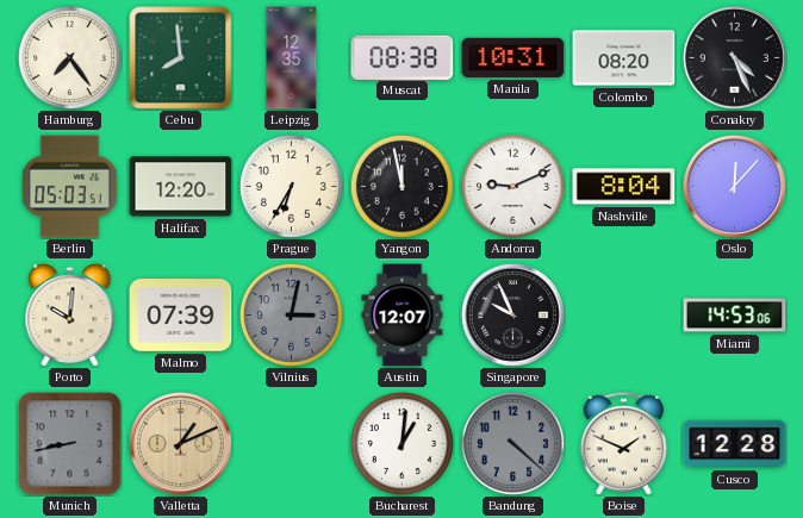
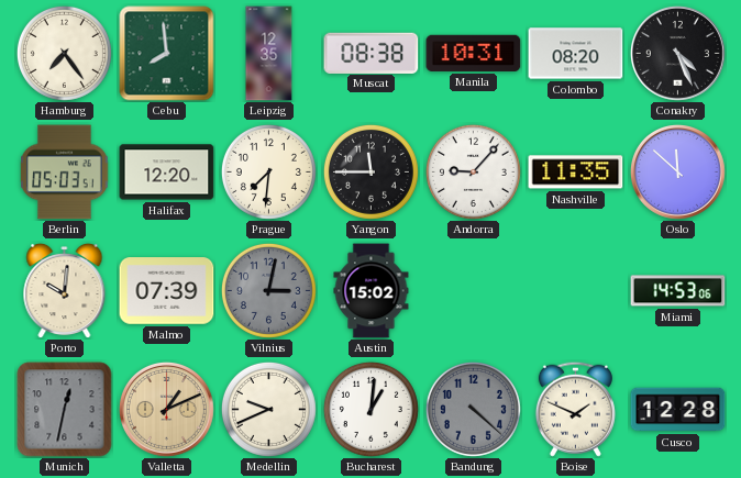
Prague: 6:35 -> 7:31
Yangon: 11:58 -> 11:45
Andorra: 9:11 -> 9:07
Nashville: 8:04 -> 11:35
Oslo: 12:07 -> 11:52
Austin: 12:07 -> 15:02
Singapore: 9:56 -> none
Munich: 8:43 -> 12:32
Medellin: none -> 9:41
